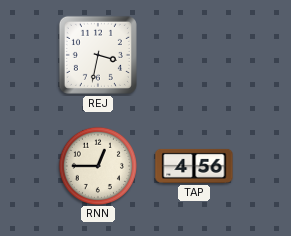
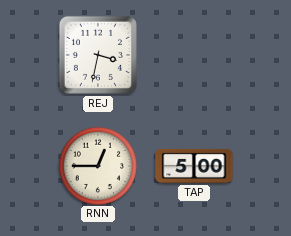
TAP: 4:56 -> 5:00
